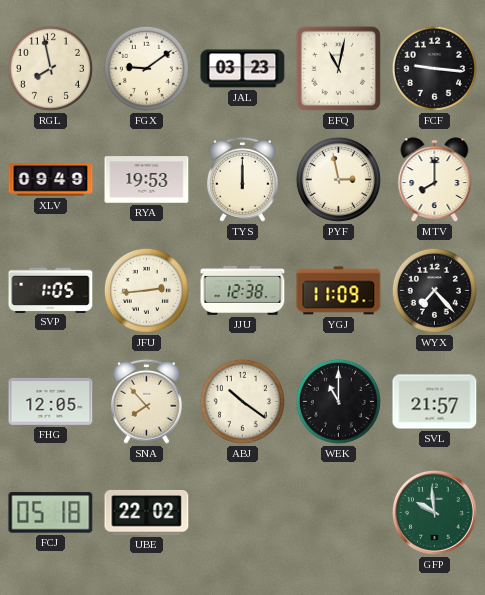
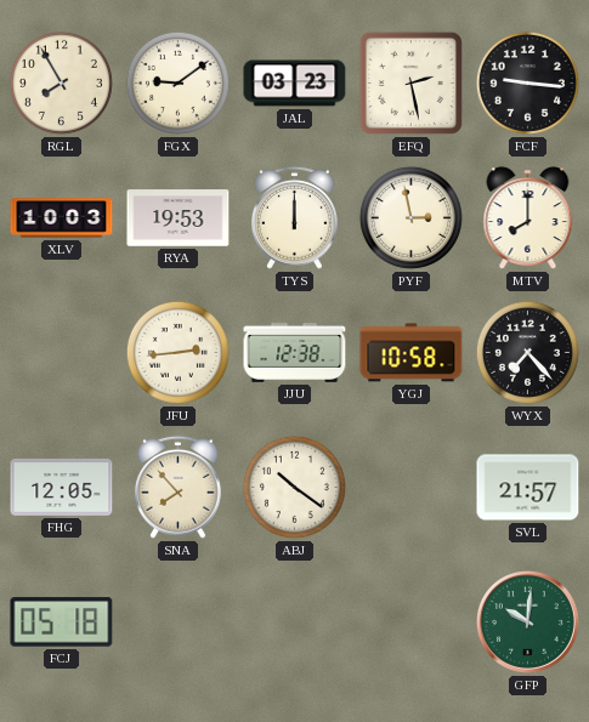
RGL: 7:58 -> 7:55
EFQ: 11:02 -> 2:28
XLV: 09:49 -> 10:03
SVP: 1:05 -> none
YGJ: 11:09 -> 10:58
WEK: 11:00 -> none
UBE: 22:02 -> none
GFP: 9:59 -> 10:01
